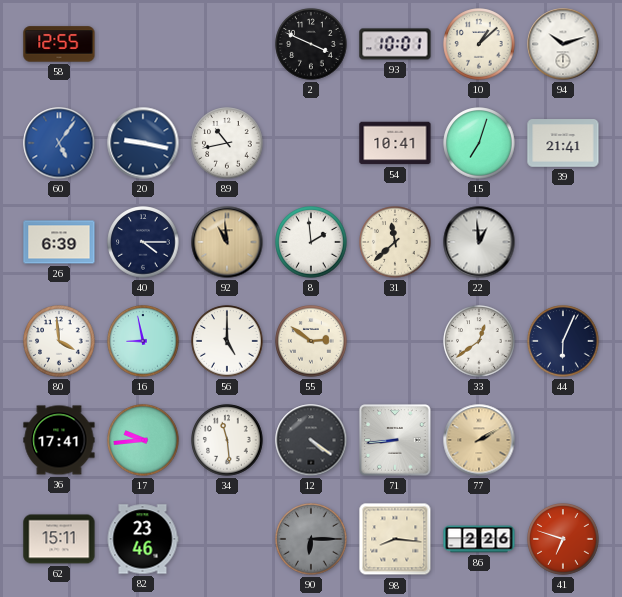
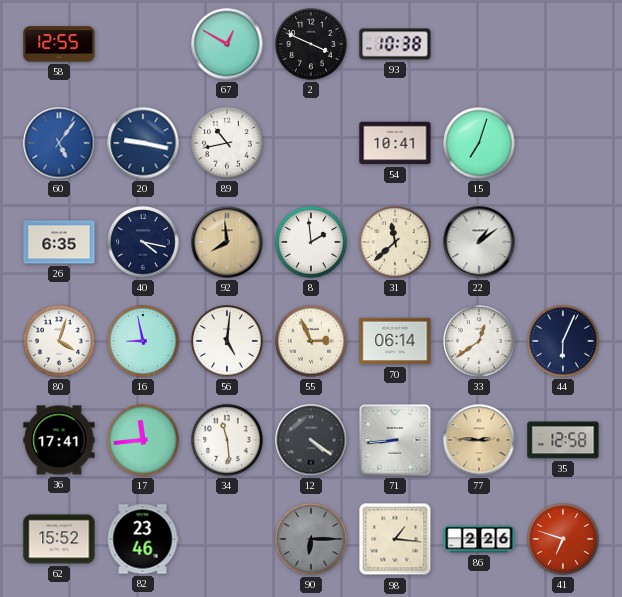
67: none -> 12:50
93: 10:01 -> 10:38
10: 1:08 -> none
94: 10:12 -> none
39: 21:41 -> none
26: 6:39 -> 6:35
40: 4:15 -> 4:17
92: 10:59 -> 7:59
22: 12:59 -> 1:09
80: 3:59 -> 4:03
56: 5:00 -> 5:01
55: 2:51 -> 2:56
70: none -> 06:14
17: 9:44 -> 11:44
77: 2:10 -> 2:46
35: none -> 12:58
62: 15:11 -> 15:52
98: 8:16 -> 1:16
